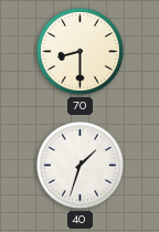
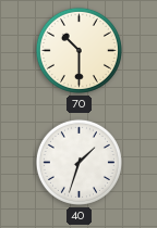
70: 8:30 -> 10:30
